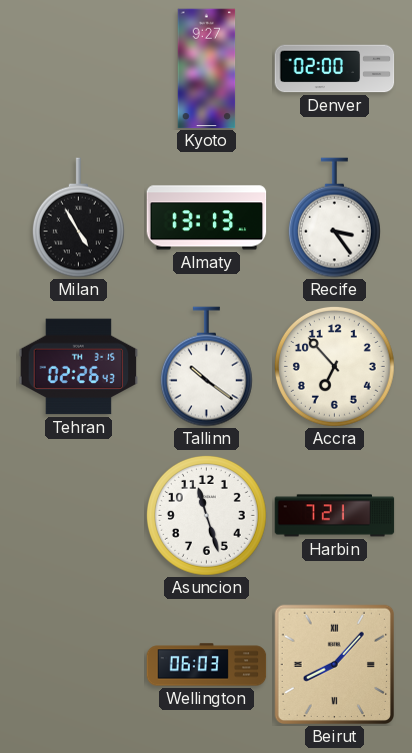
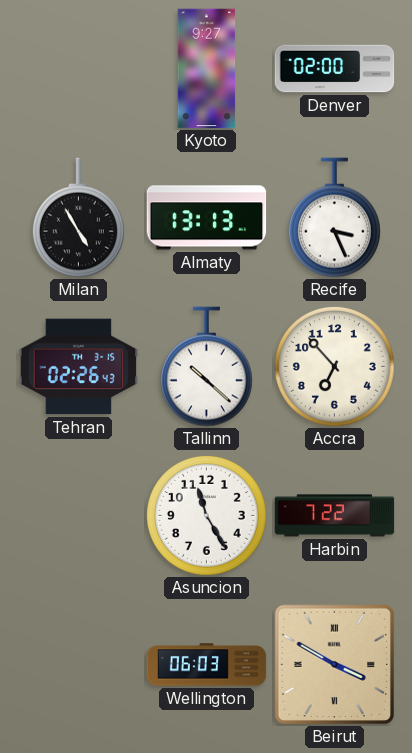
Recife: 3:24 -> 3:26
Tallinn: 10:21 -> 10:22
Asuncion: 11:27 -> 11:25
Harbin: 7:21 -> 7:22
Beirut: 8:07 -> 3:50
